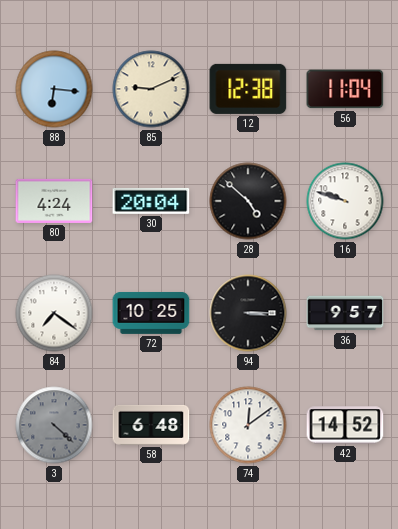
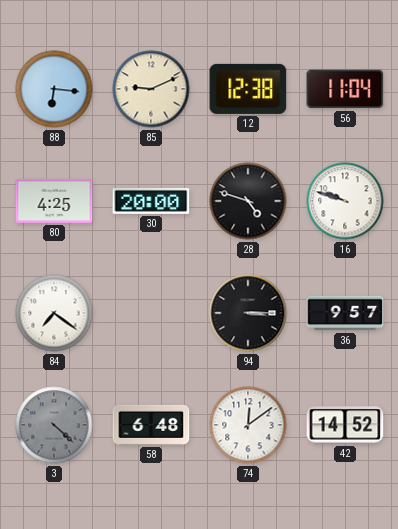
80: 4:24 -> 4:25
30: 20:04 -> 20:00
28: 4:52 -> 4:48
72: 10:25 -> none
